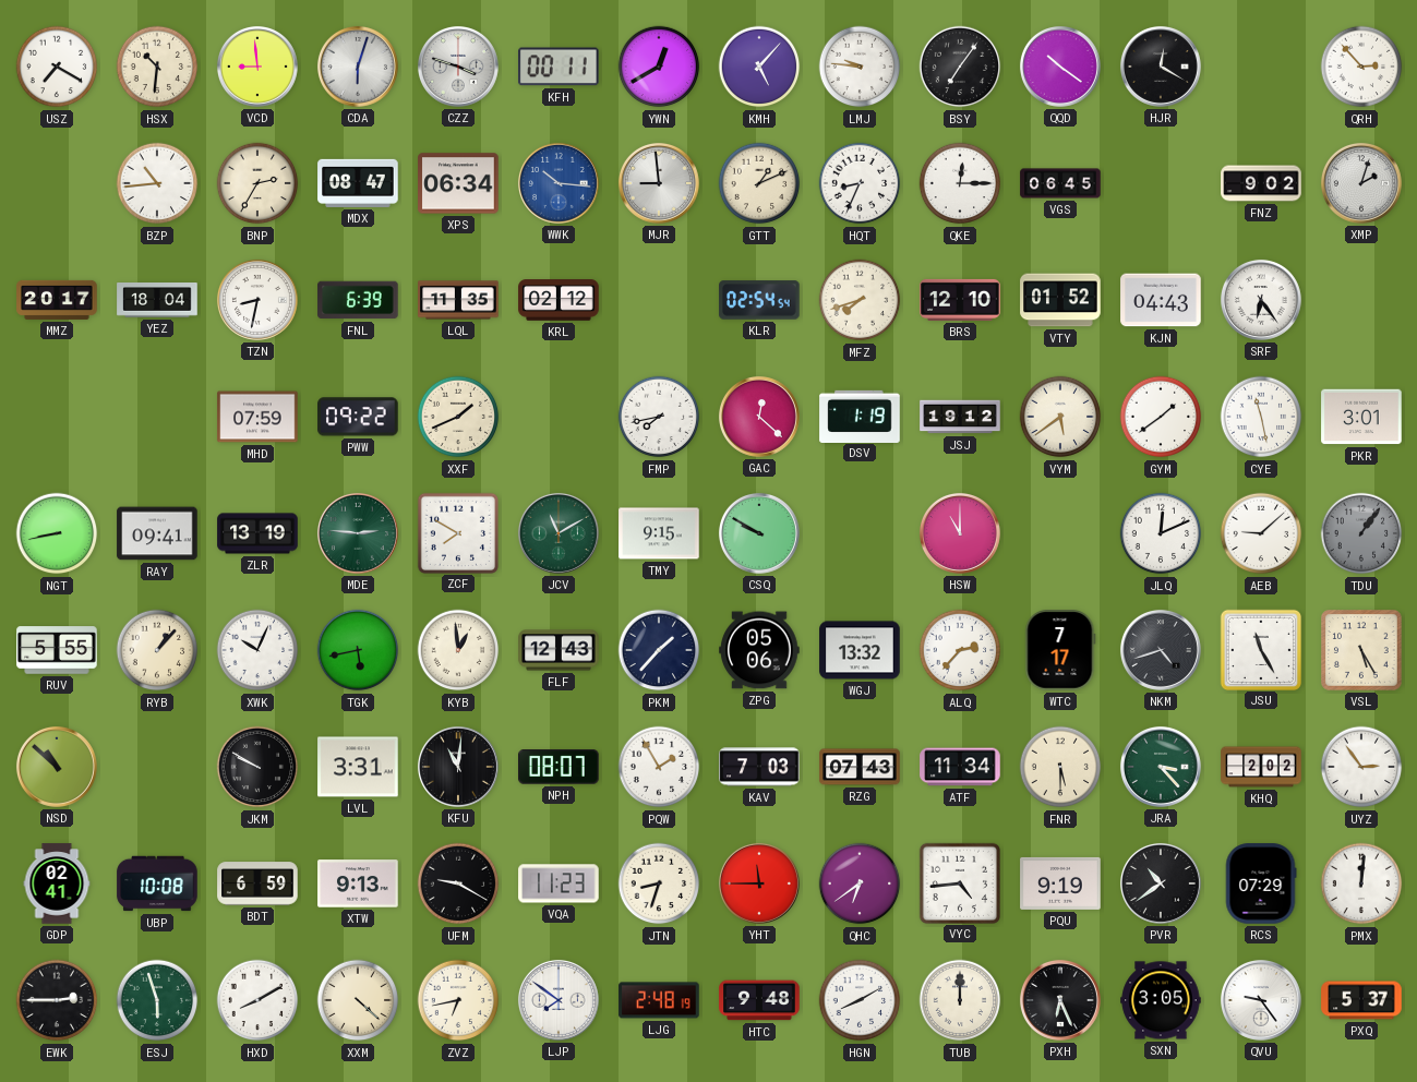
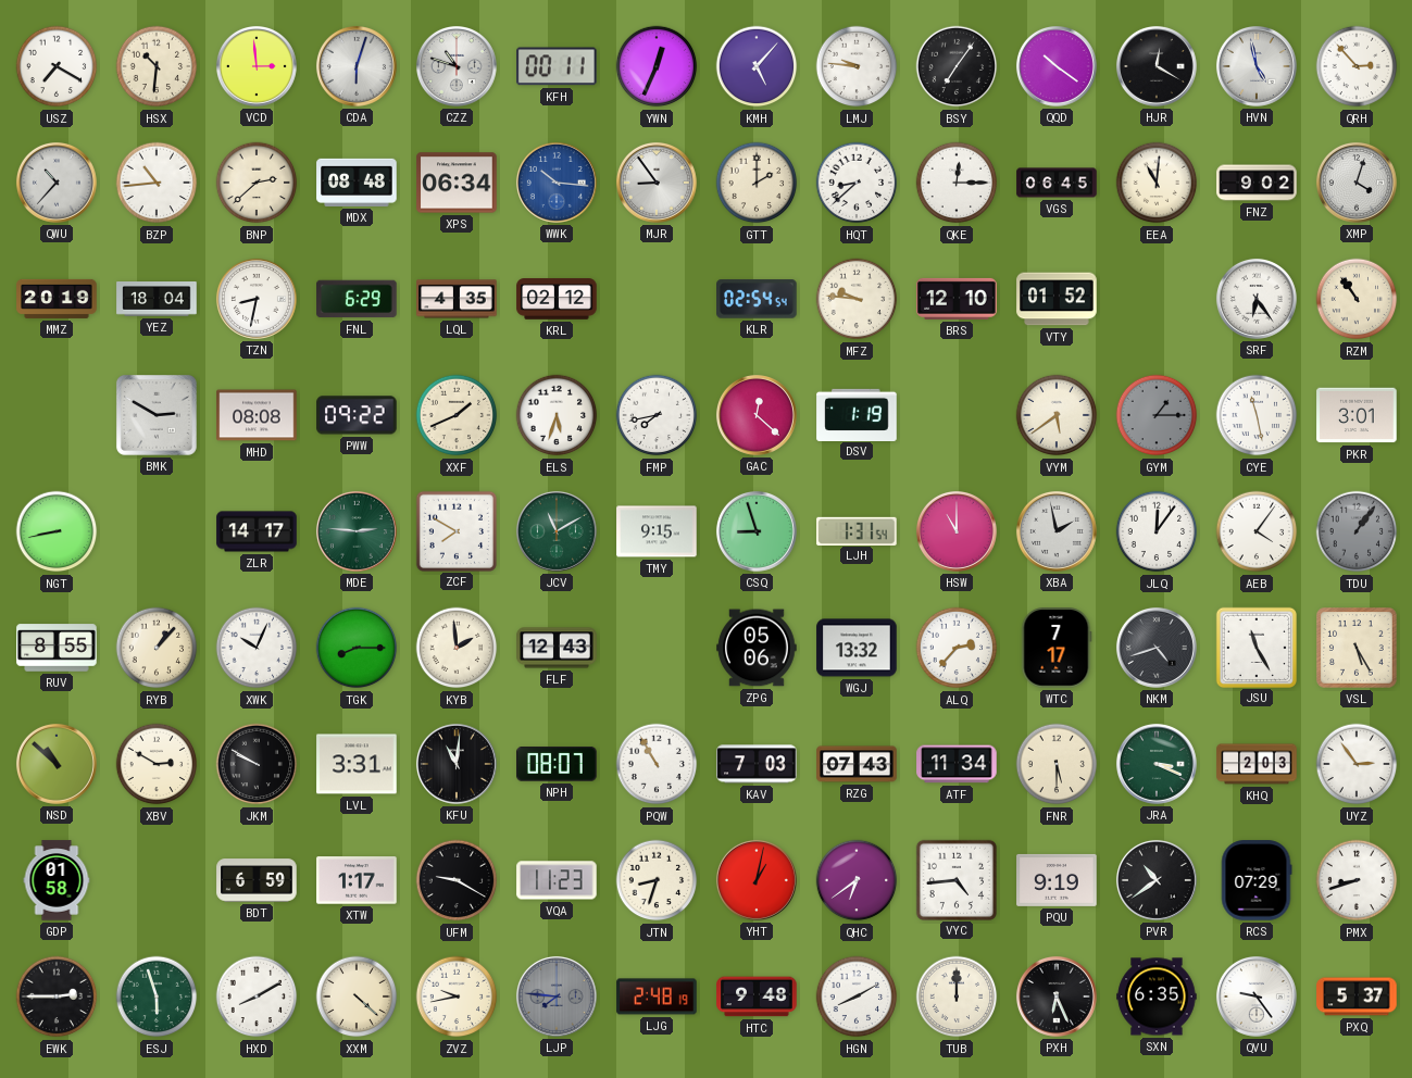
VCD: 8:59 -> 2:59
CZZ: 3:48 -> 10:48
YWN: 12:40 -> 12:34
HVN: none -> 4:58
QWU: none -> 10:37
BNP: 2:35 -> 2:38
MDX: 08:47 -> 08:48
MJR: 8:59 -> 8:54
GTT: 1:11 -> 2:00
HQT: 8:34 -> 8:38
EEA: none -> 11:01
XMP: 2:03 -> 4:03
MMZ: 20:17 -> 20:19
FNL: 6:39 -> 6:29
LQL: 11:35 -> 4:35
MFZ: 7:42 -> 9:46
KJN: 04:43 -> none
RZM: none -> 10:54
BMK: none -> 2:50
MHD: 07:59 -> 08:08
ELS: none -> 5:33
JSJ: 19:12 -> none
GYM: 1:39 -> 1:15
GYM dial: white -> grey
RAY: 09:41 -> none
ZLR: 13:19 -> 14:17
CSQ: 9:50 -> 8:57
LJH: none -> 1:31
XBA: none -> 1:58
JLQ: 12:11 -> 12:06
AEB: 9:08 -> 4:06
RUV: 5:55 -> 8:55
TGK: 5:43 -> 8:15
KYB: 12:59 -> 1:59
PKM: 1:37 -> none
XBV: none -> 2:50
PQW: 1:55 -> 10:55
JRA: 3:23 -> 3:19
KHQ: 2:02 -> 2:03
GDP: 02:41 -> 01:58
UBP: 10:08 -> none
XTW: 9:13 -> 1:17
YHT: 11:45 -> 1:02
PMX: 12:01 -> 8:42
ZVZ: 6:43 -> 9:43
LJP: 7:51 -> 7:46
LJP dial: white -> grey
SXN: 3:05 -> 6:35
